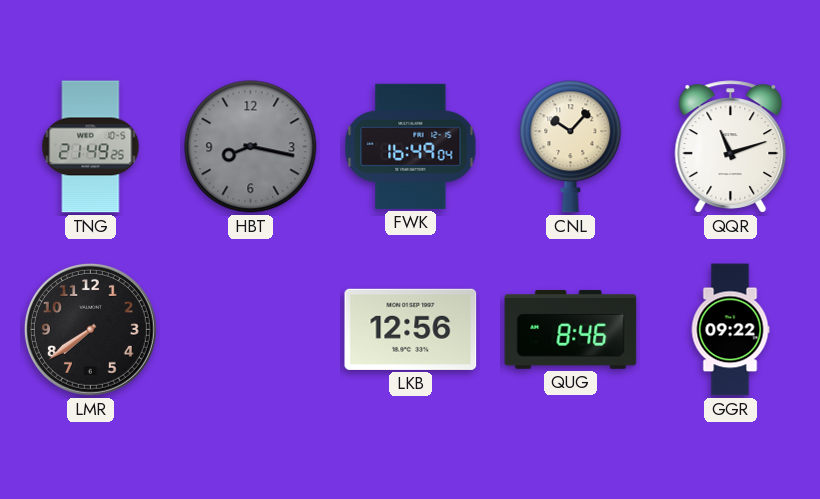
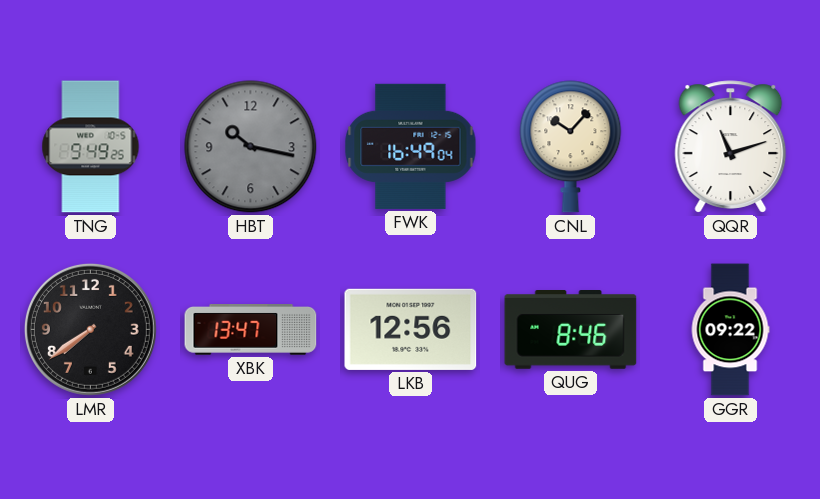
TNG: 21:49 -> 9:49
HBT: 8:17 -> 10:17
XBK: none -> 13:47
